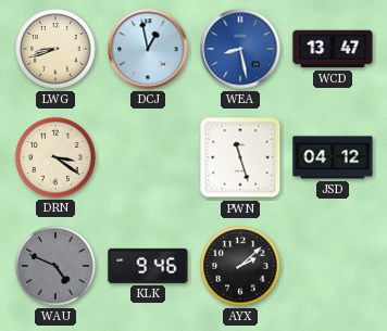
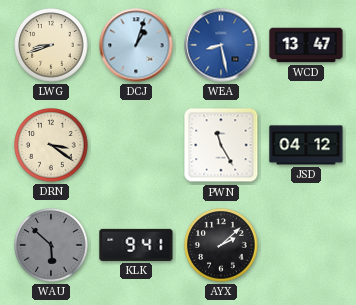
DCJ: 12:58 -> 1:03
PWN: 11:27 -> 11:25
WAU: 4:49 -> 5:52
KLK: 9:46 -> 9:41
